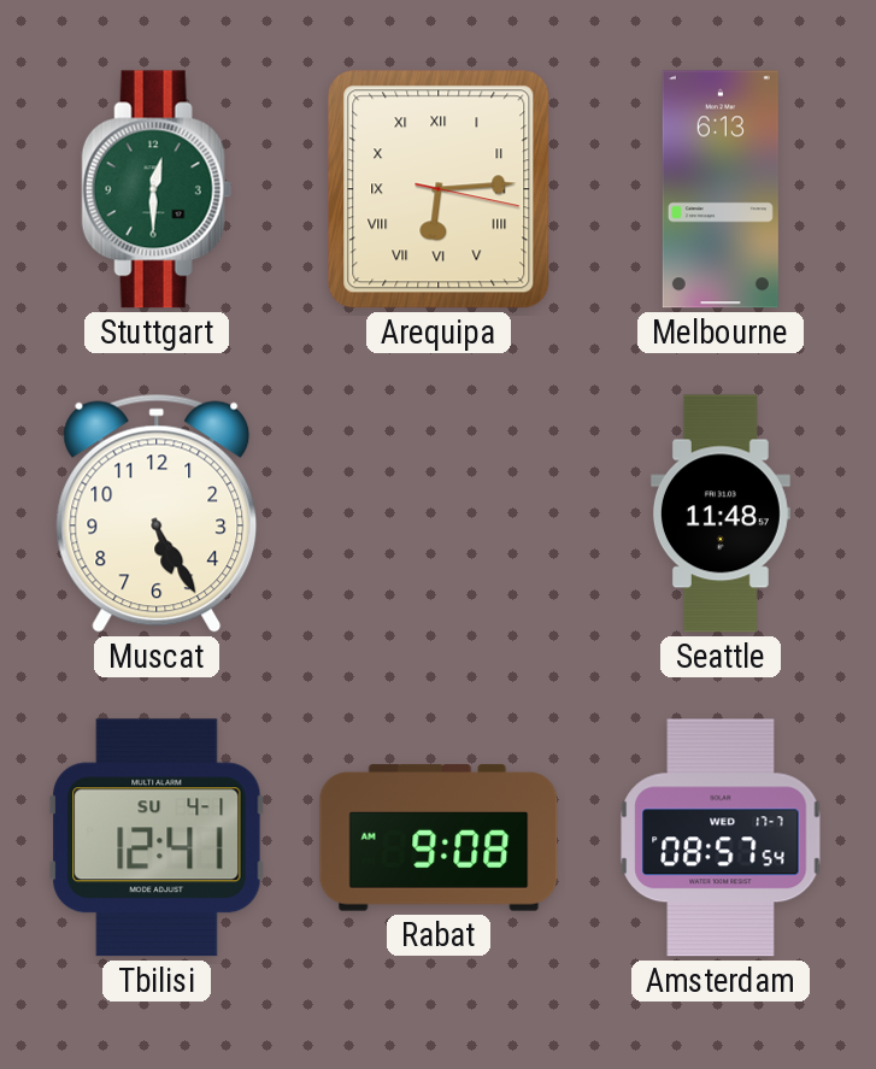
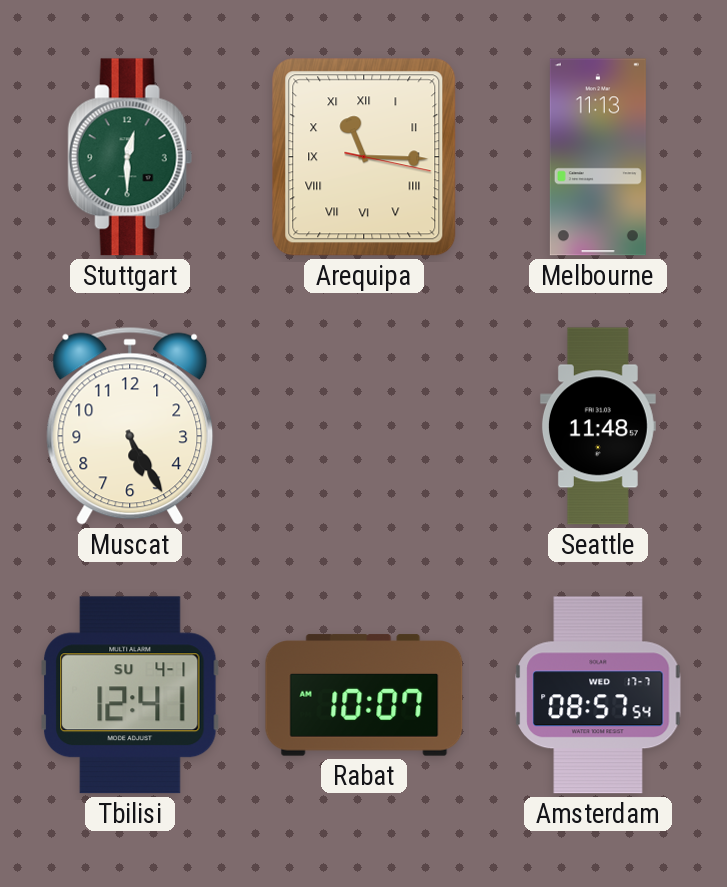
Arequipa: 6:14 -> 11:15
Melbourne: 6:13 -> 11:13
Rabat: 9:08 -> 10:07
